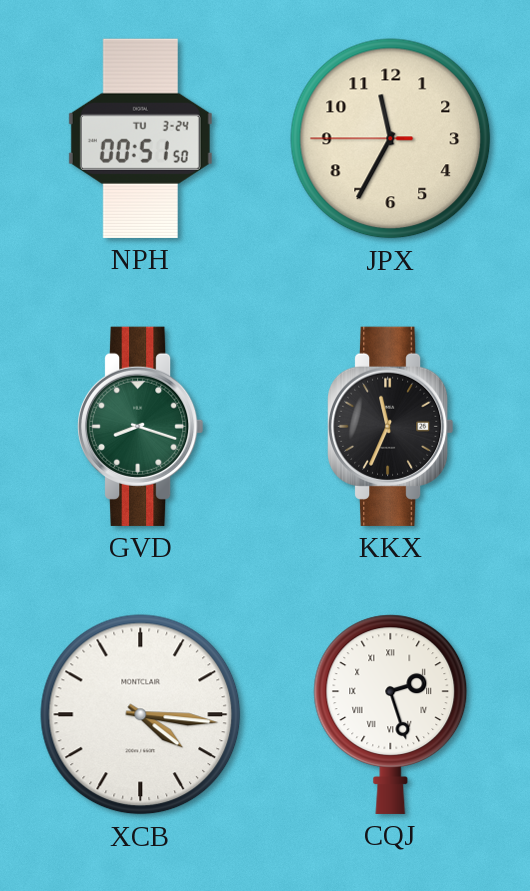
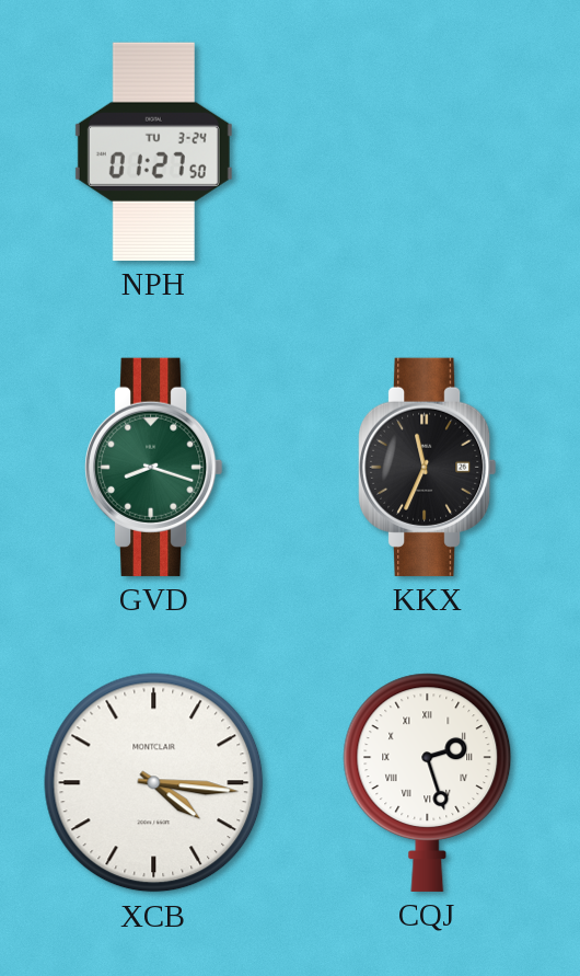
NPH: 00:51 -> 01:27
JPX: 11:34 -> none
